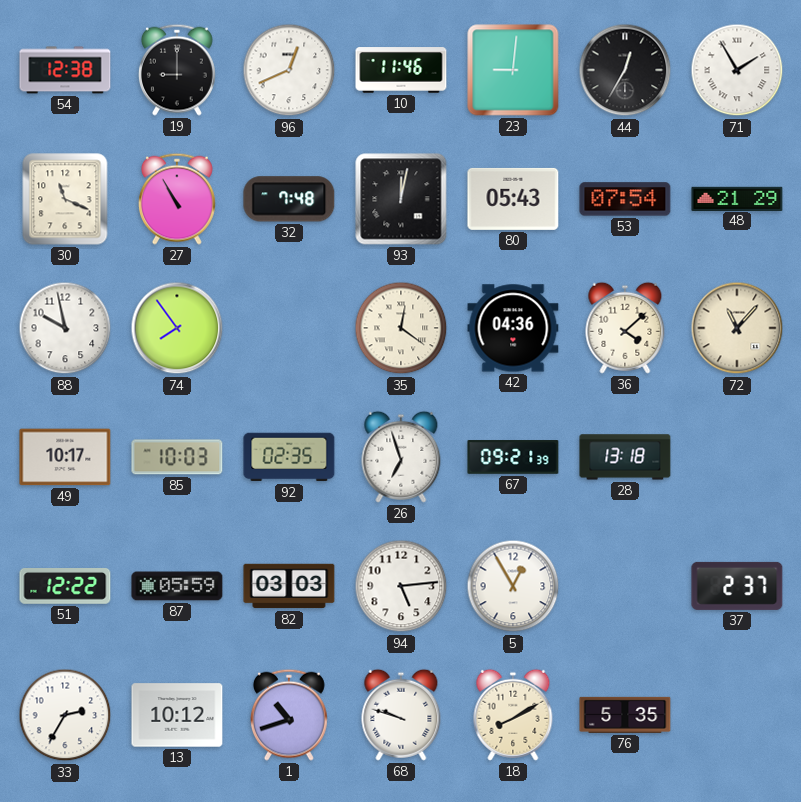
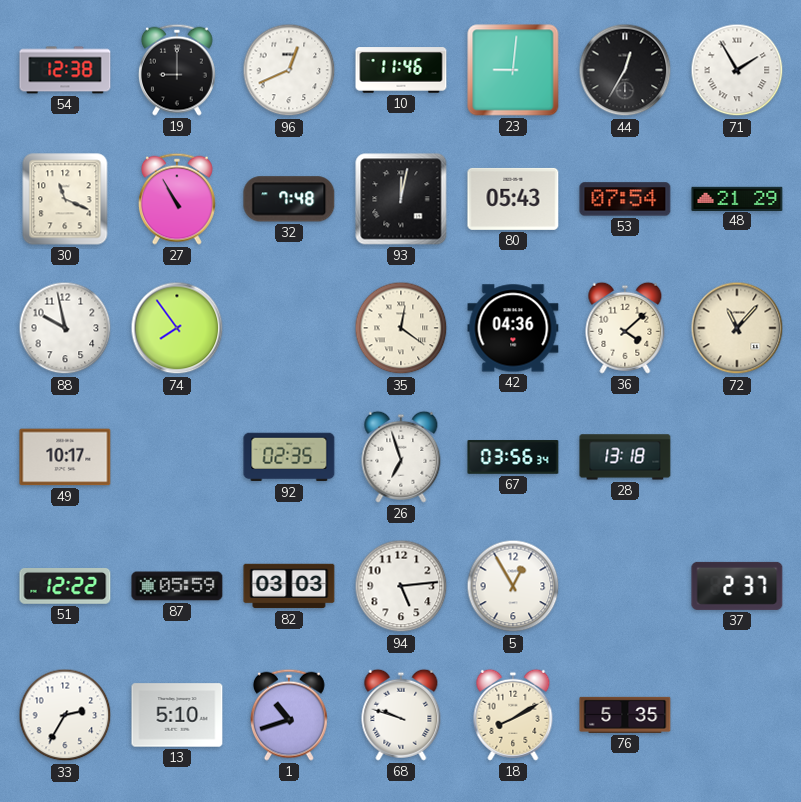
85: 10:03 -> none
67: 09:21 -> 03:56
13: 10:12 -> 5:10
